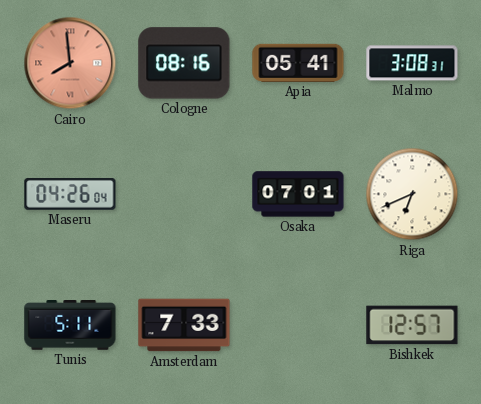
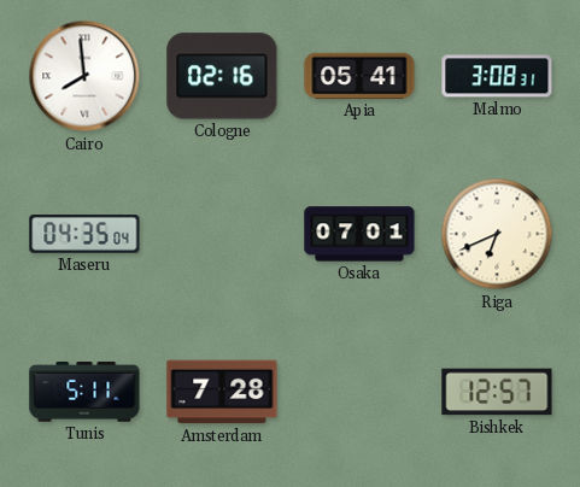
Cairo dial: salmon -> white
Cologne: 08:16 -> 02:16
Maseru: 04:26 -> 04:35
Amsterdam: 7:33 -> 7:28
